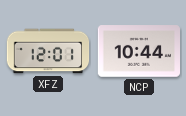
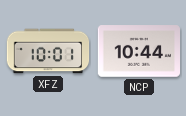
XFZ: 12:01 -> 10:01
